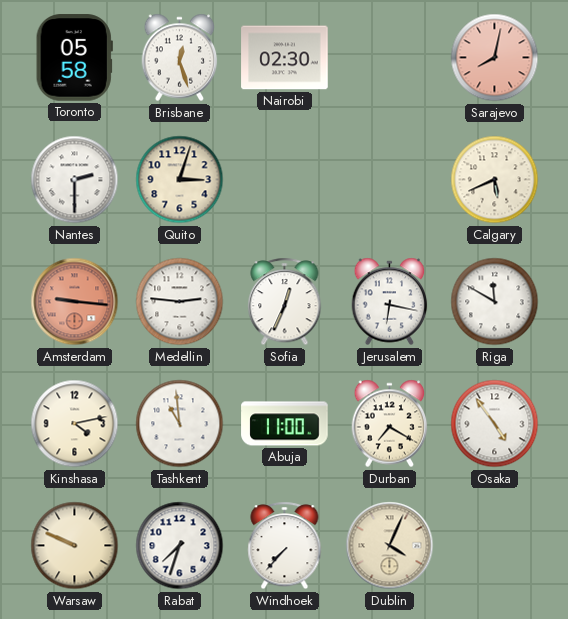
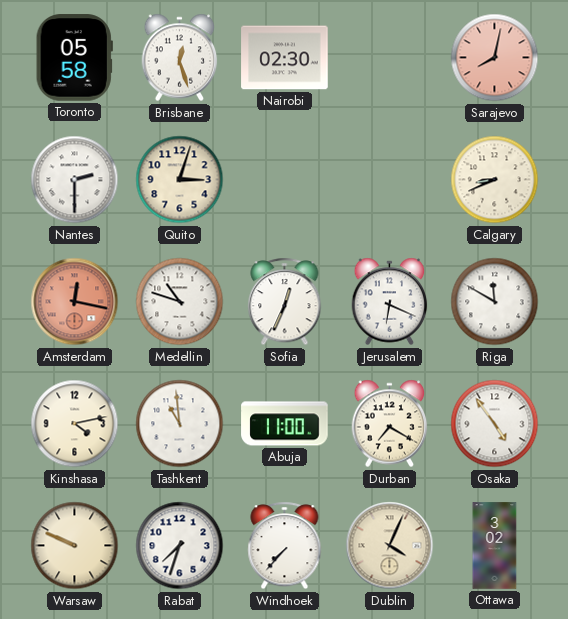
Calgary: 5:41 -> 8:41
Amsterdam: 9:16 -> 12:17
Medellin: 2:46 -> 10:48
Jerusalem: 6:17 -> 6:19
Ottawa: none -> 3:02
